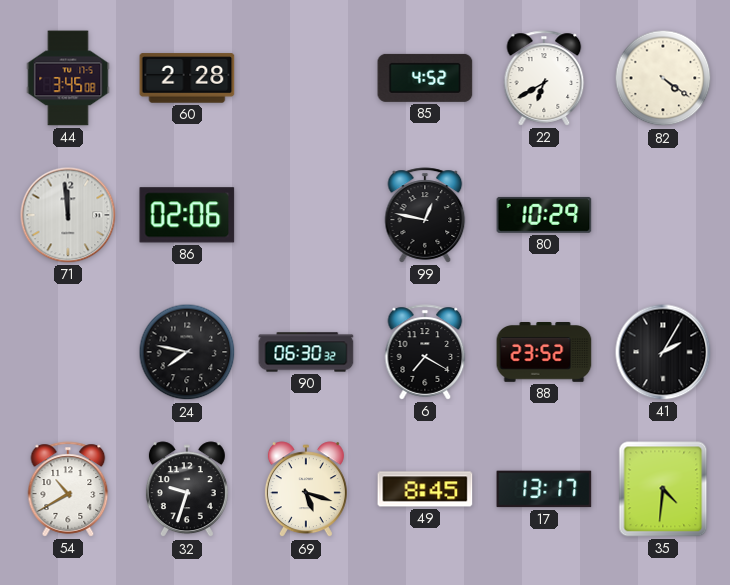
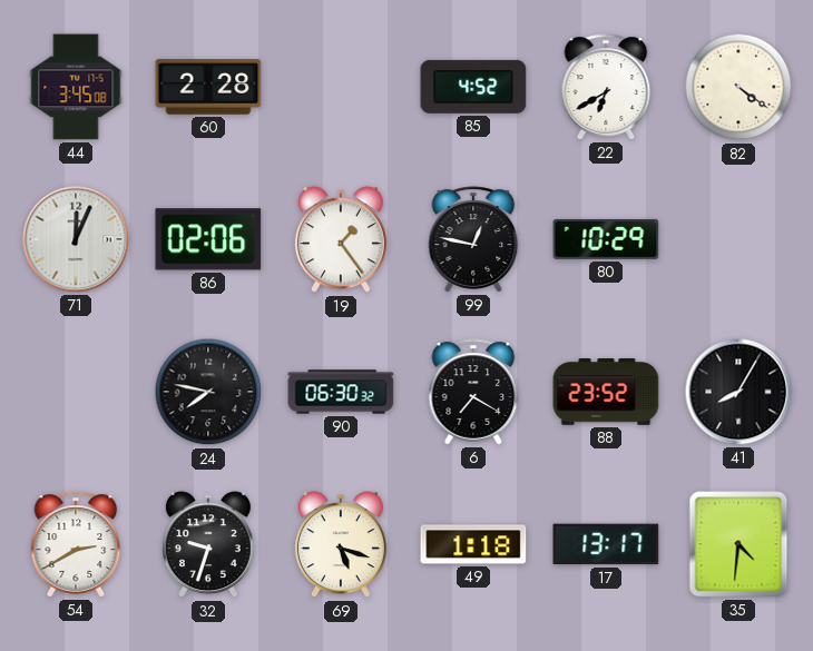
71: 11:59 -> 12:04
19: none -> 1:24
41: 2:05 -> 8:05
54: 10:40 -> 2:40
49: 8:45 -> 1:18
